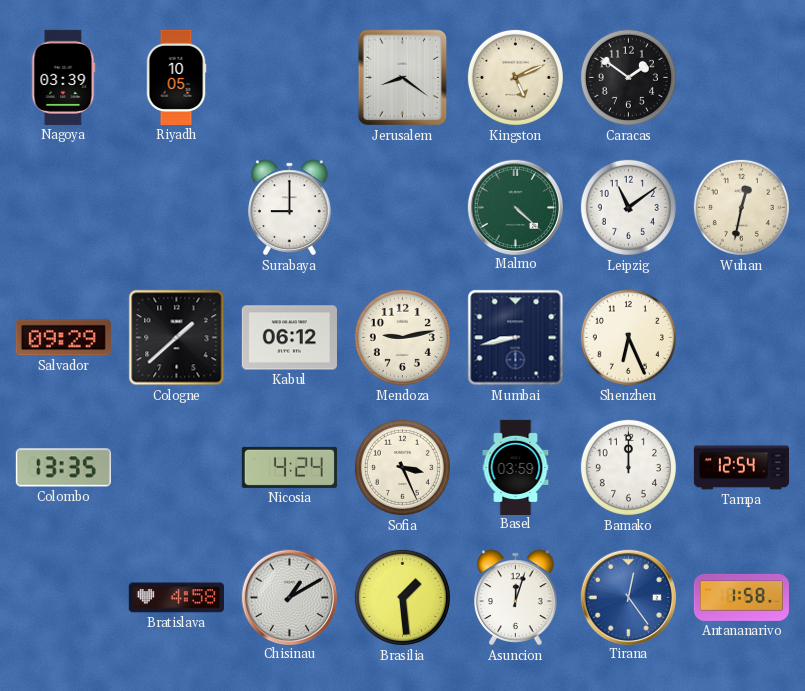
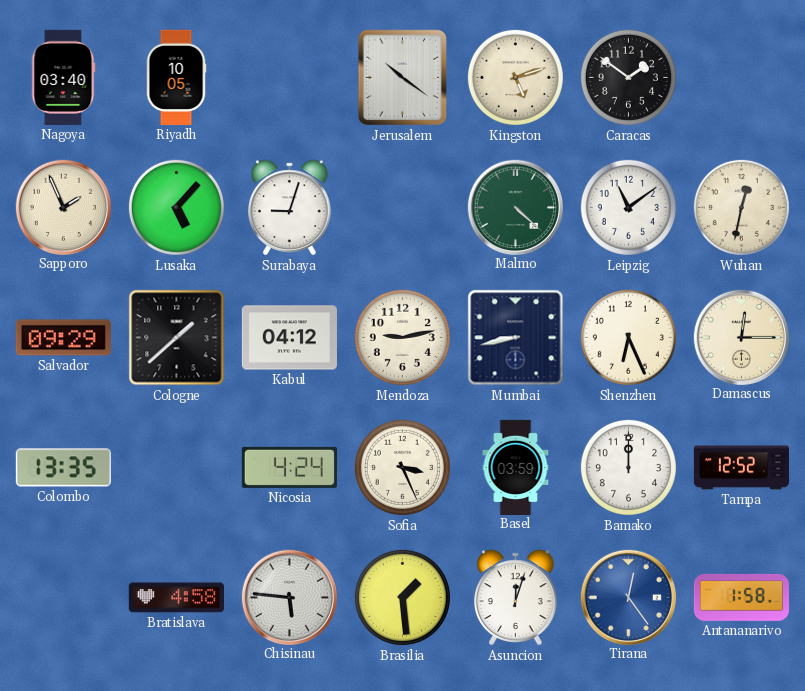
Nagoya: 03:39 -> 03:40
Jerusalem: 8:21 -> 10:21
Kingston: 5:11 -> 5:12
Sapporo: none -> 1:56
Lusaka: none -> 5:07
Surabaya: 9:00 -> 9:03
Kabul: 06:12 -> 04:12
Damascus: none -> 12:15
Tampa: 12:54 -> 12:52
Chisinau: 1:10 -> 5:46
